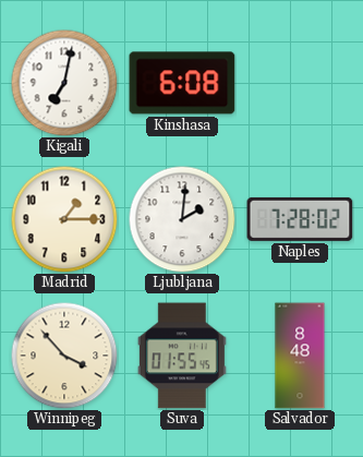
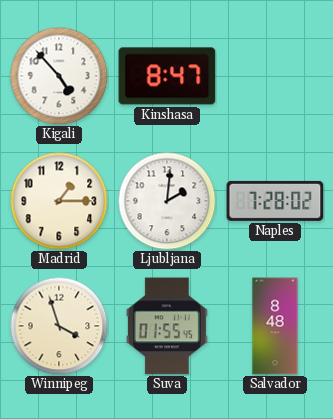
Kigali: 7:02 -> 4:53
Kinshasa: 6:08 -> 8:47
Winnipeg: 3:53 -> 3:57
